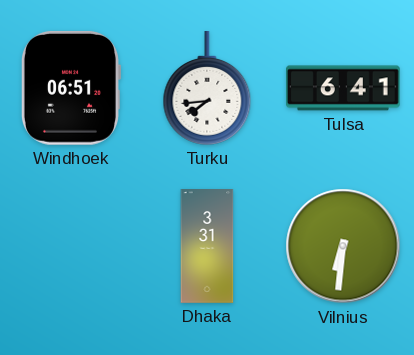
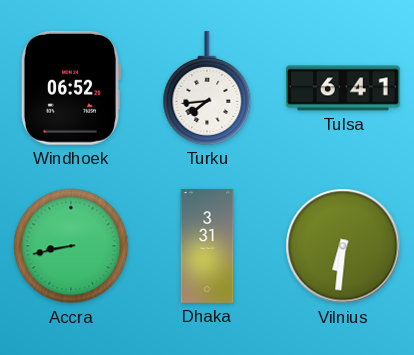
Windhoek: 06:51 -> 06:52
Accra: none -> 8:43
